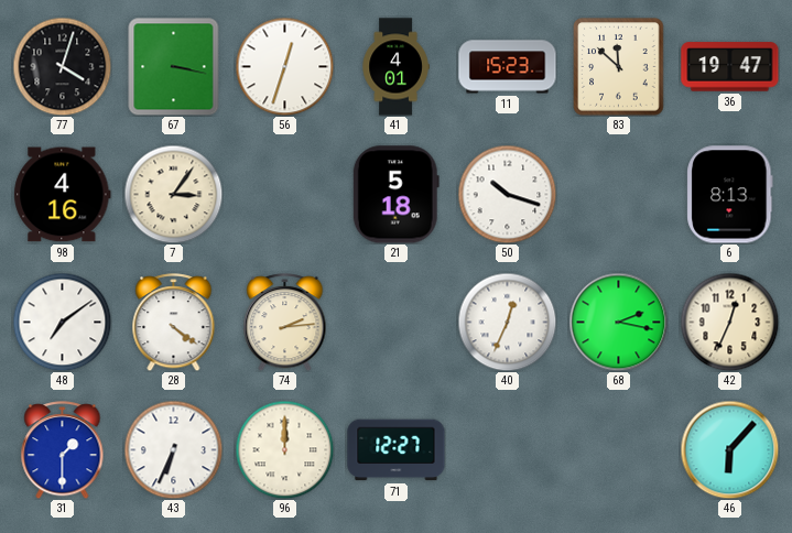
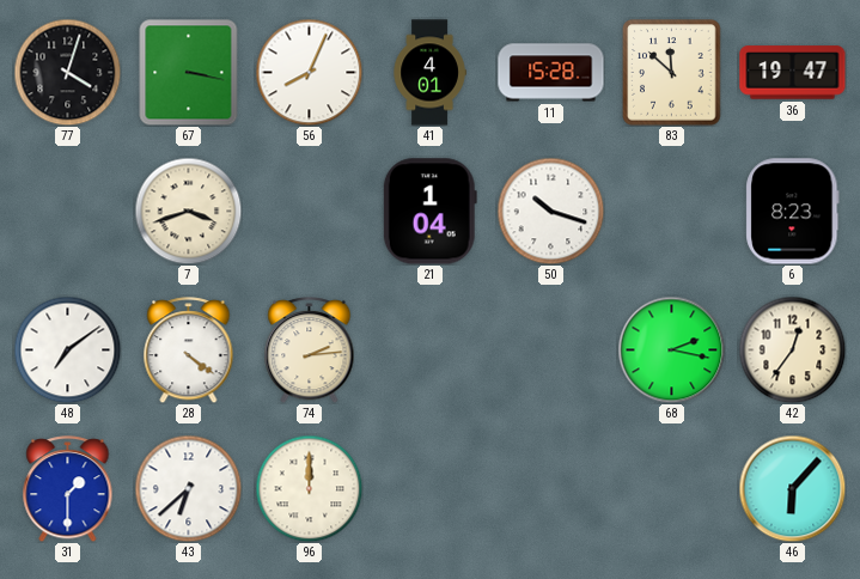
56: 12:33 -> 8:04
11: 15:23 -> 15:28
98: 4:16 -> none
7: 3:06 -> 3:42
21: 5:18 -> 1:04
6: 8:13 -> 8:23
40: 12:34 -> none
42: 12:34 -> 12:36
43: 6:34 -> 6:38
71: 12:27 -> none
